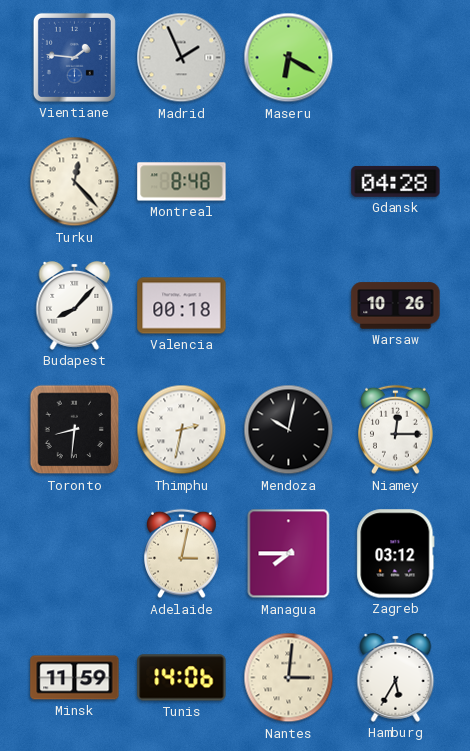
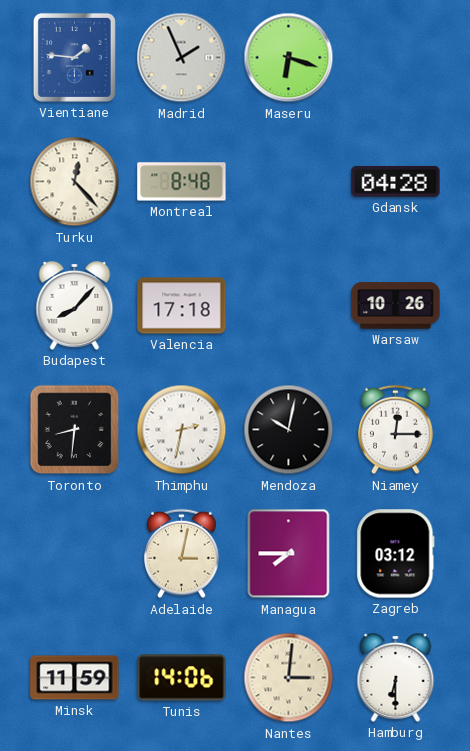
Maseru: 6:20 -> 6:18
Valencia: 00:18 -> 17:18
Hamburg: 5:35 -> 6:30
